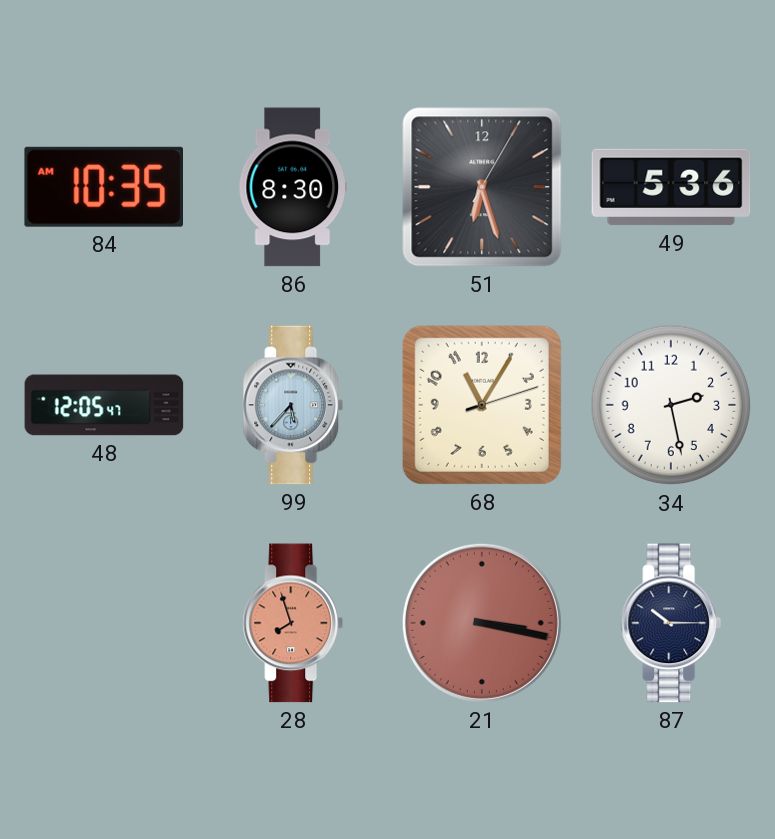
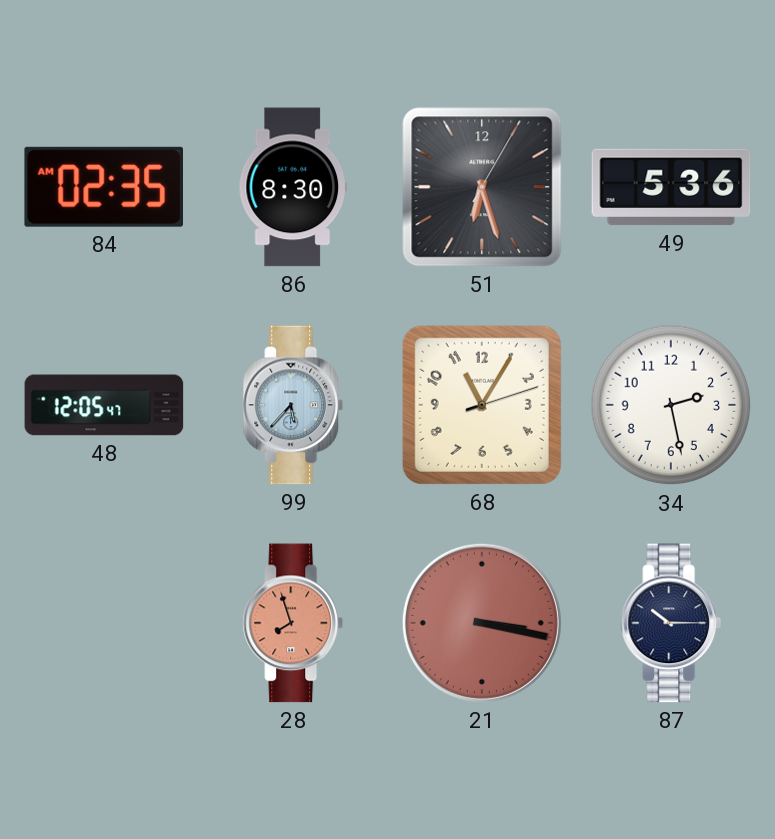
84: 10:35 -> 02:35
